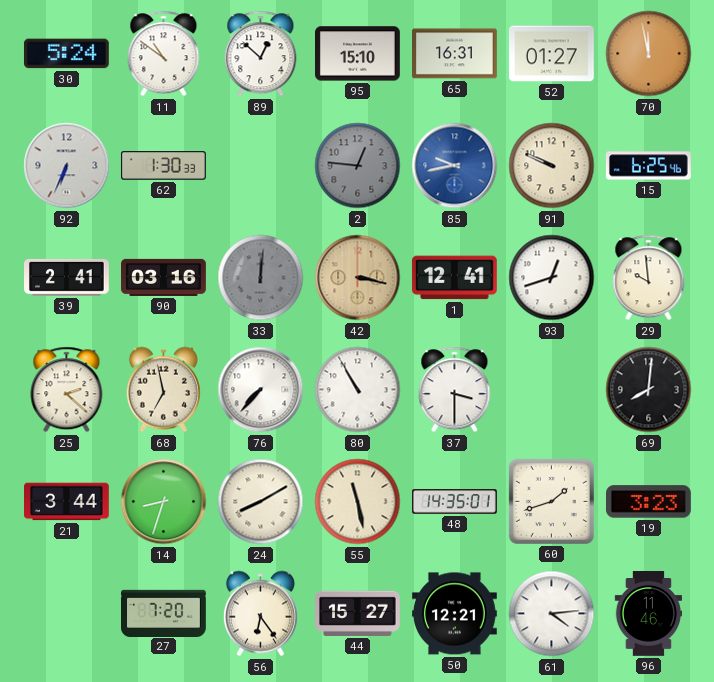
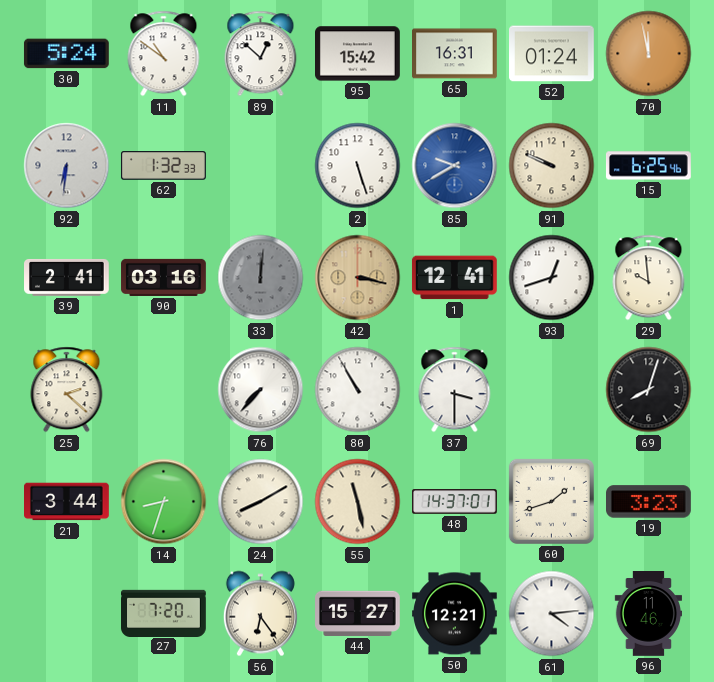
95: 15:10 -> 15:42
52: 01:27 -> 01:24
92: 6:34 -> 6:31
62: 1:30 -> 1:32
2: 12:46 -> 5:27
2 dial: grey -> white
85: 9:43 -> 9:40
68: 6:58 -> none
69: 8:01 -> 8:03
48: 14:35 -> 14:37
